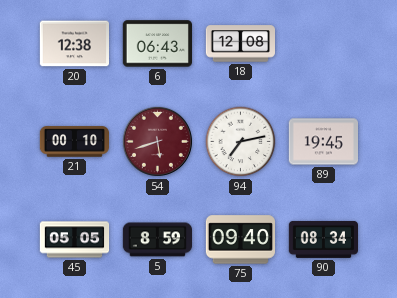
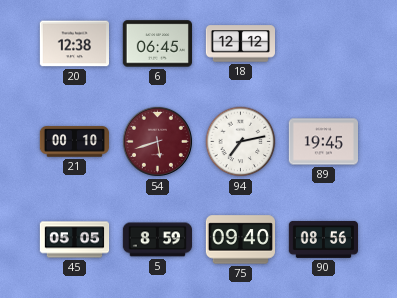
6: 06:43 -> 06:45
18: 12:08 -> 12:12
90: 08:34 -> 08:56
